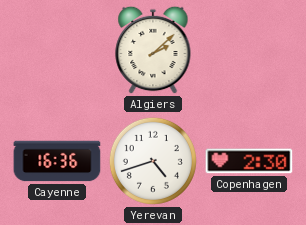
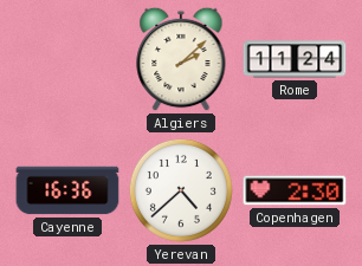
Rome: none -> 11:24
Yerevan: 4:42 -> 4:38
